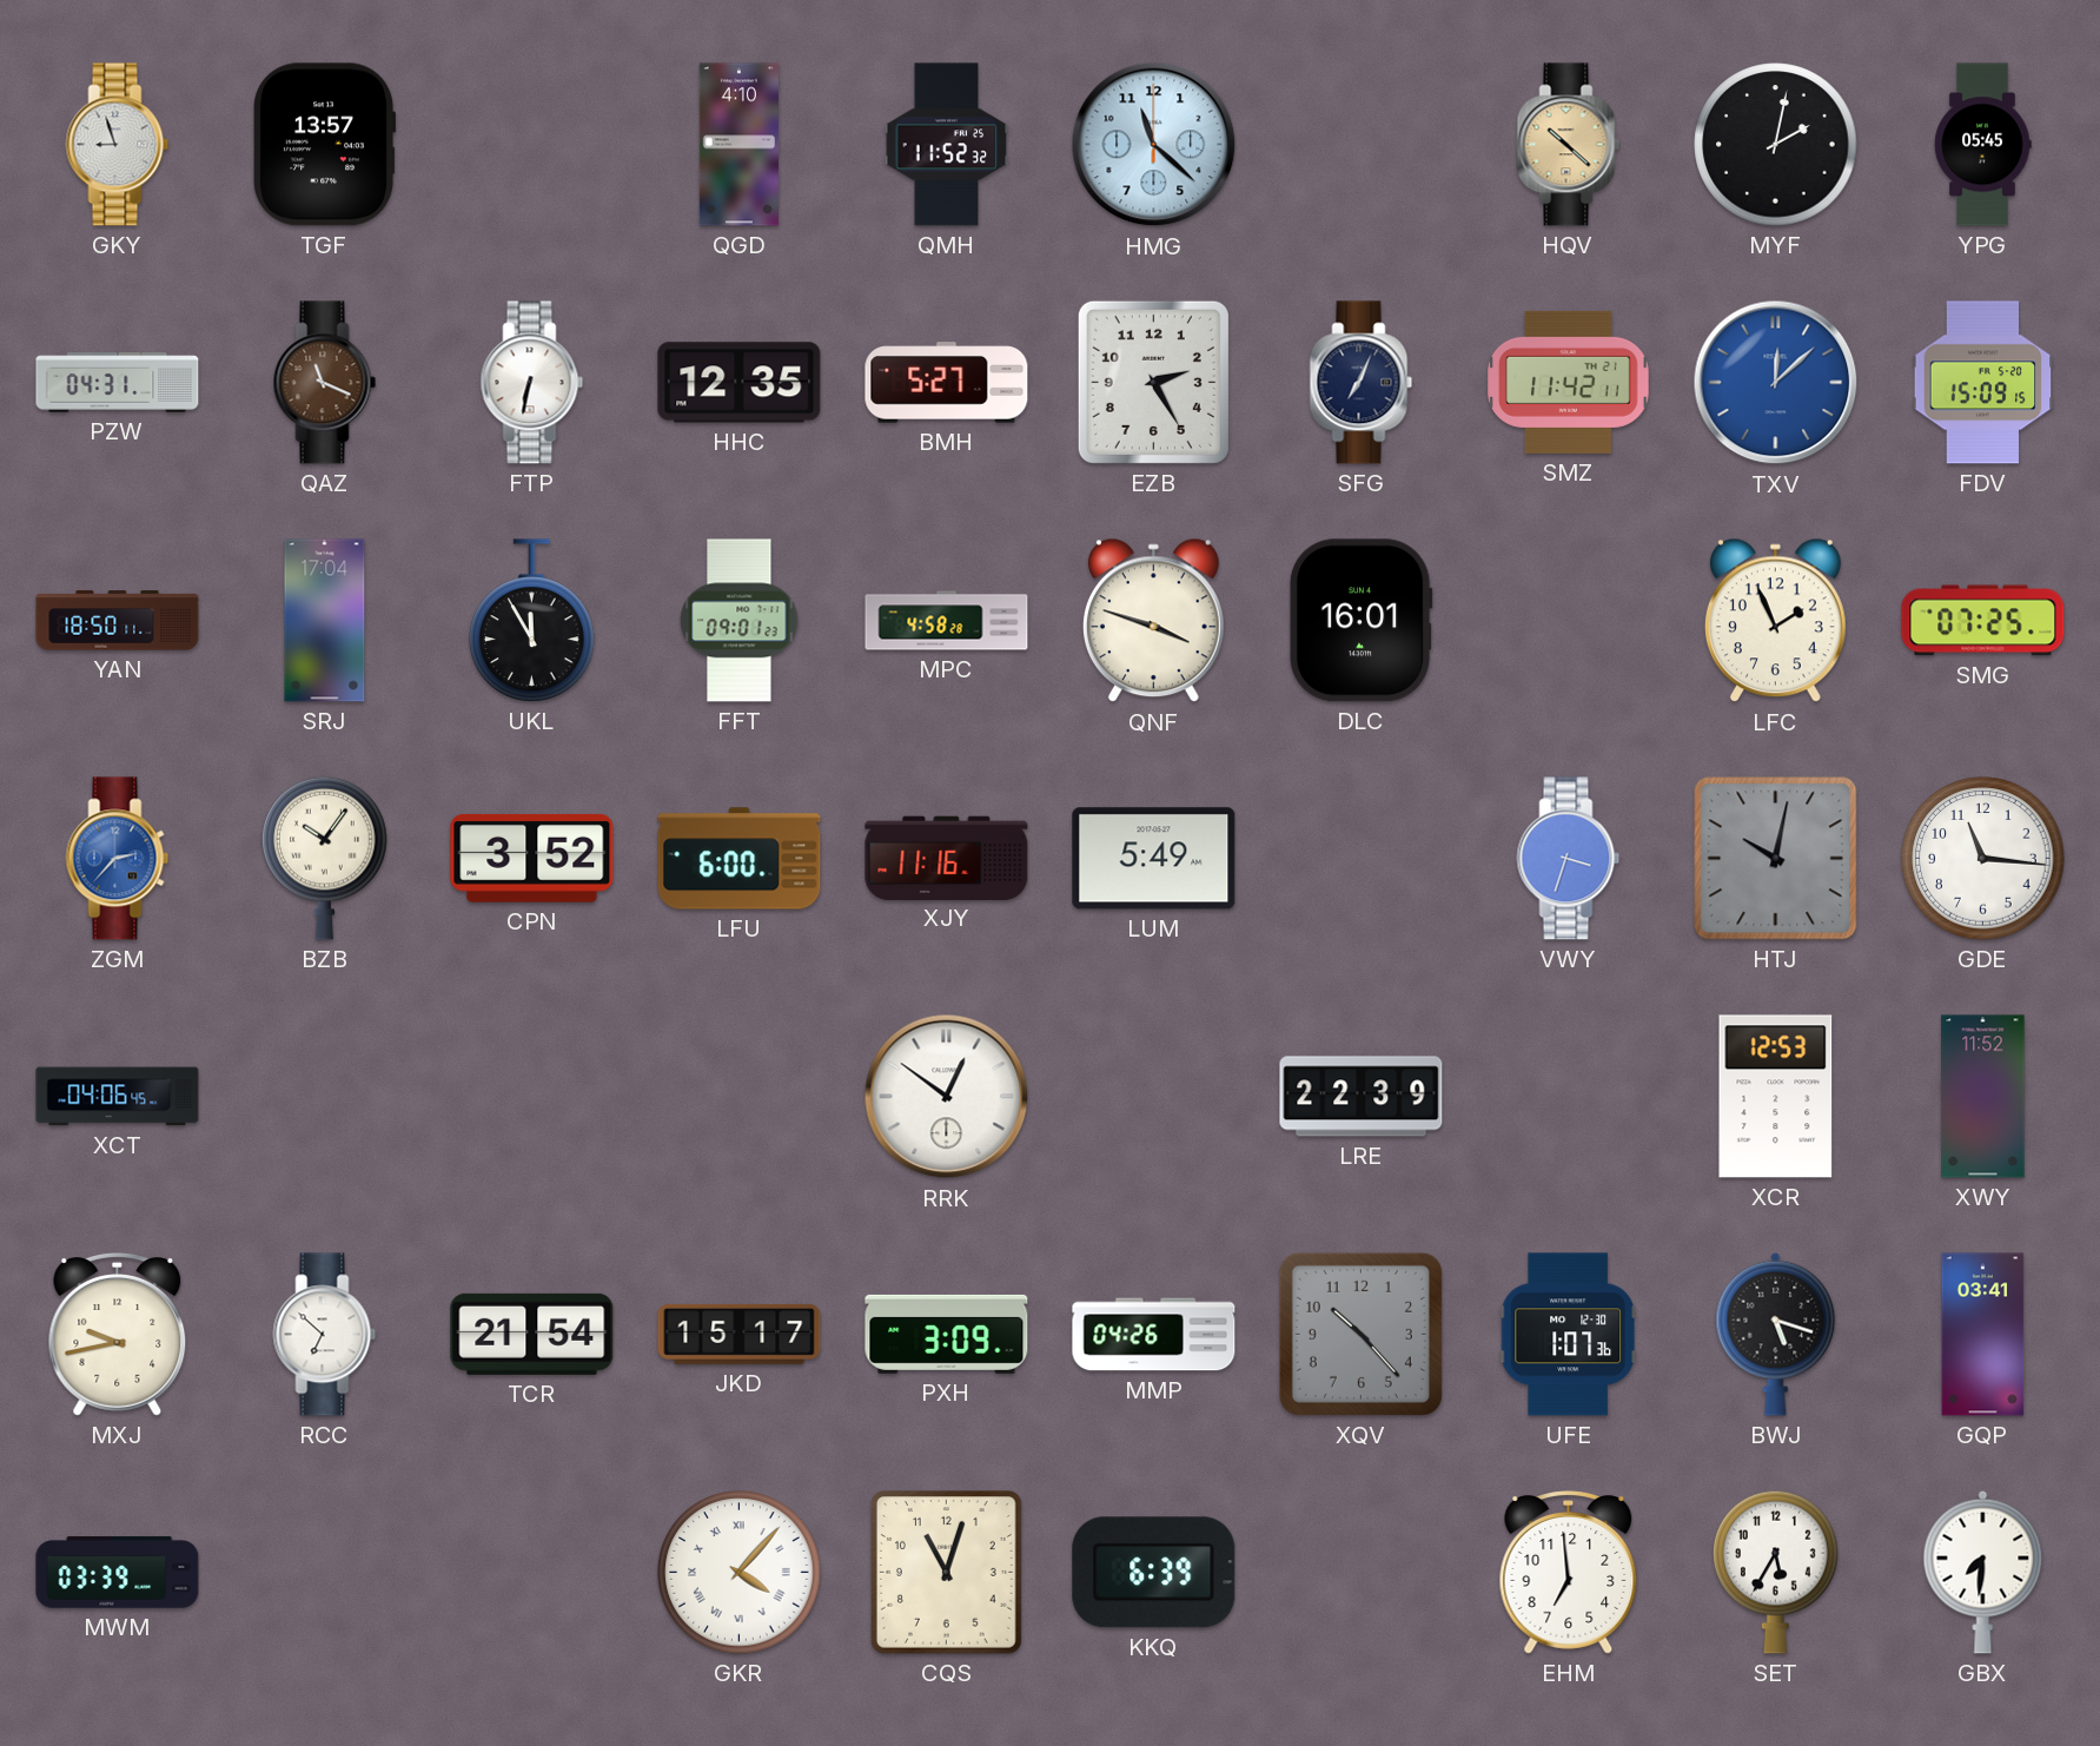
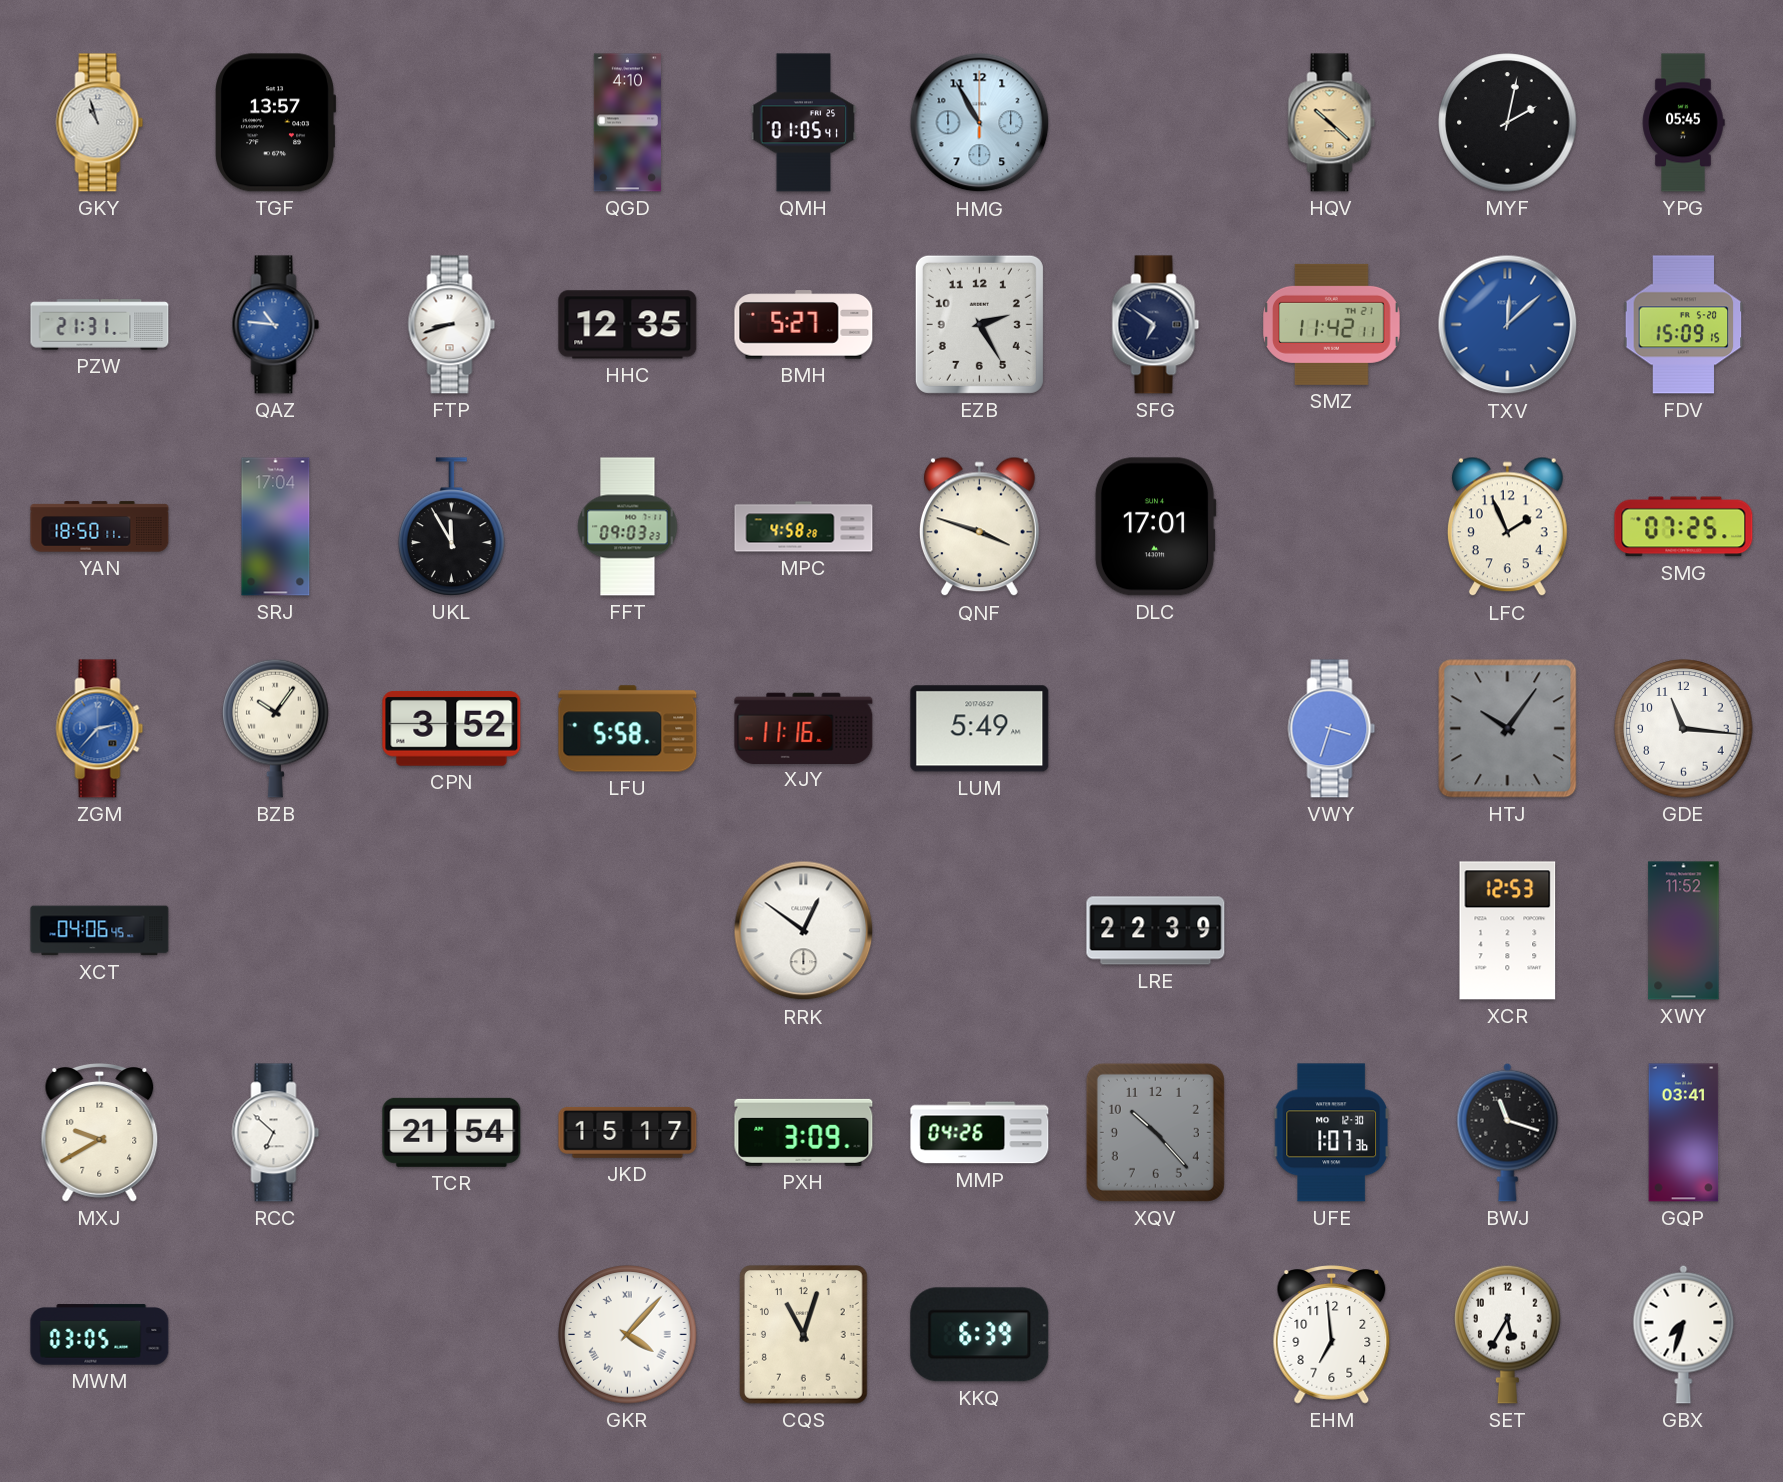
GKY: 8:57 -> 10:57
QMH: 11:52 -> 01:05
HMG: 11:22 -> 10:55
PZW: 04:31 -> 21:31
QAZ: 11:19 -> 10:46
QAZ dial: brown -> blue
FTP: 6:32 -> 8:42
SFG: 7:04 -> 6:51
FFT: 09:01 -> 09:03
DLC: 16:01 -> 17:01
LFU: 6:00 -> 5:58
HTJ: 10:02 -> 10:06
MXJ: 9:43 -> 9:40
BWJ: 5:18 -> 11:18
MWM: 03:39 -> 03:05
GBX: 7:31 -> 7:33
